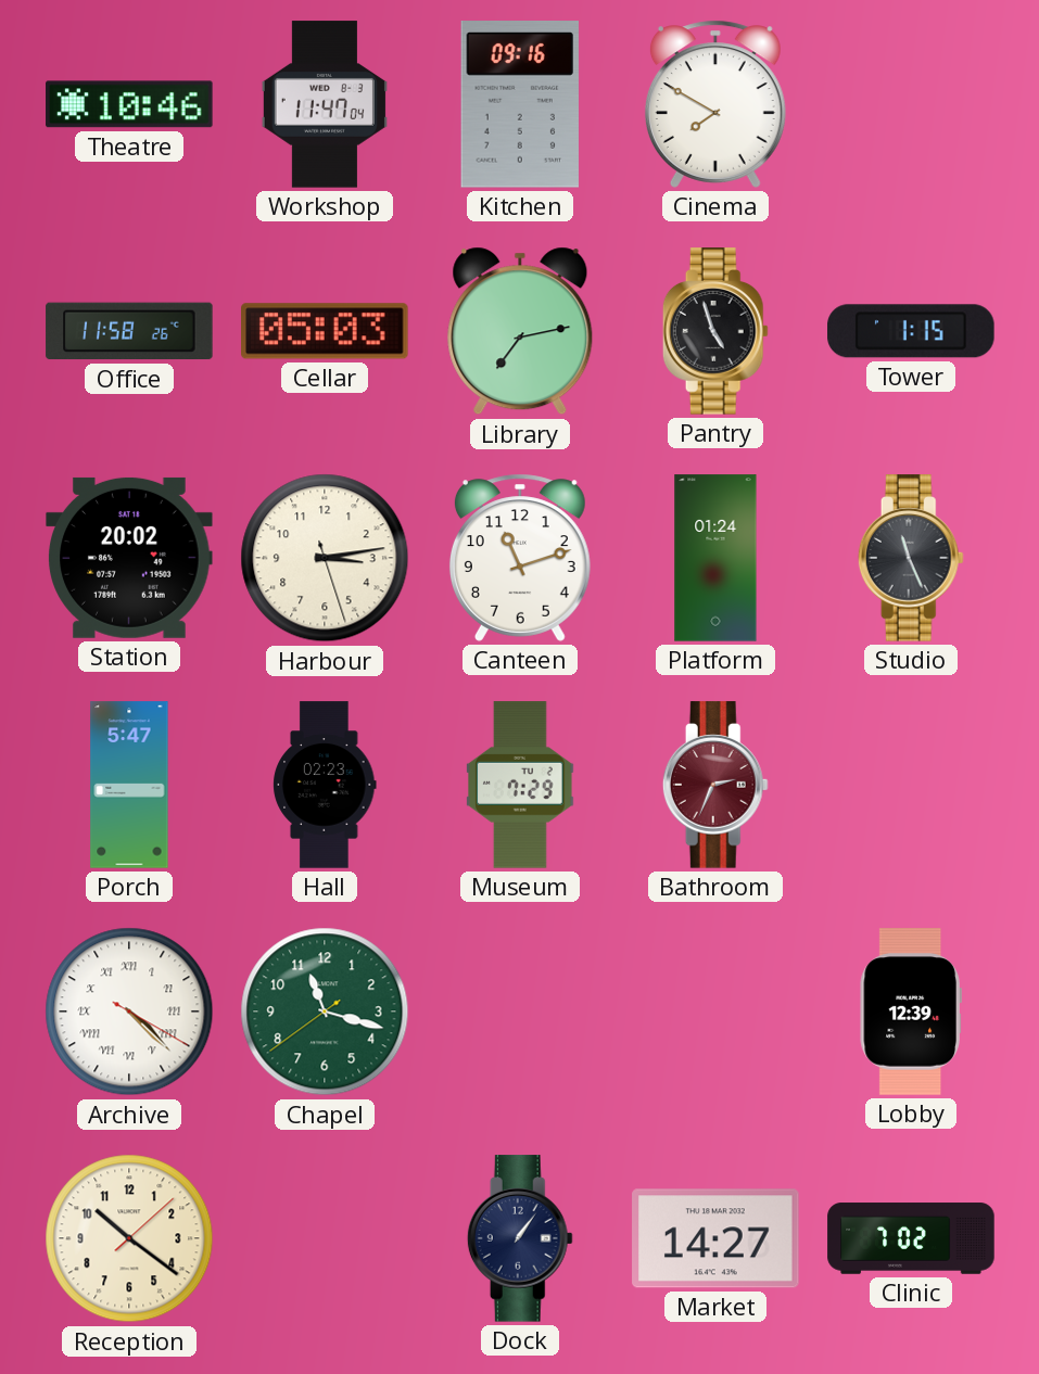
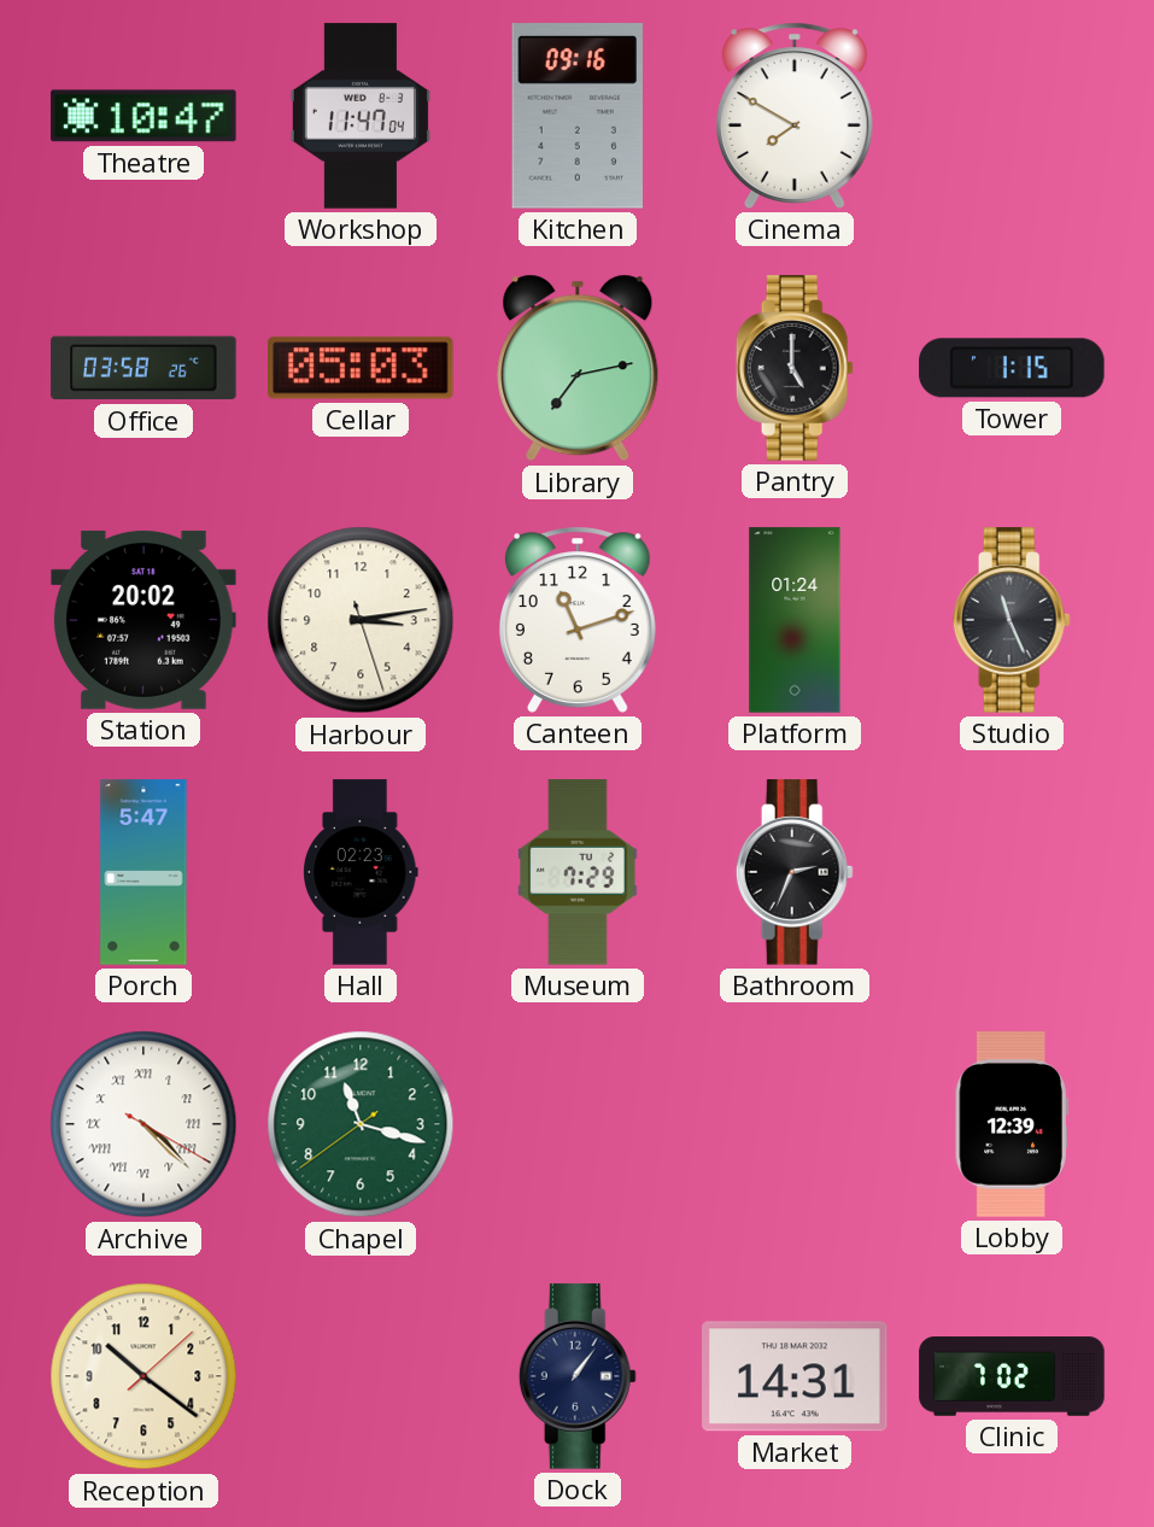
Theatre: 10:46 -> 10:47
Office: 11:58 -> 03:58
Pantry: 4:57 -> 5:00
Bathroom dial: burgundy -> black
Market: 14:27 -> 14:31
